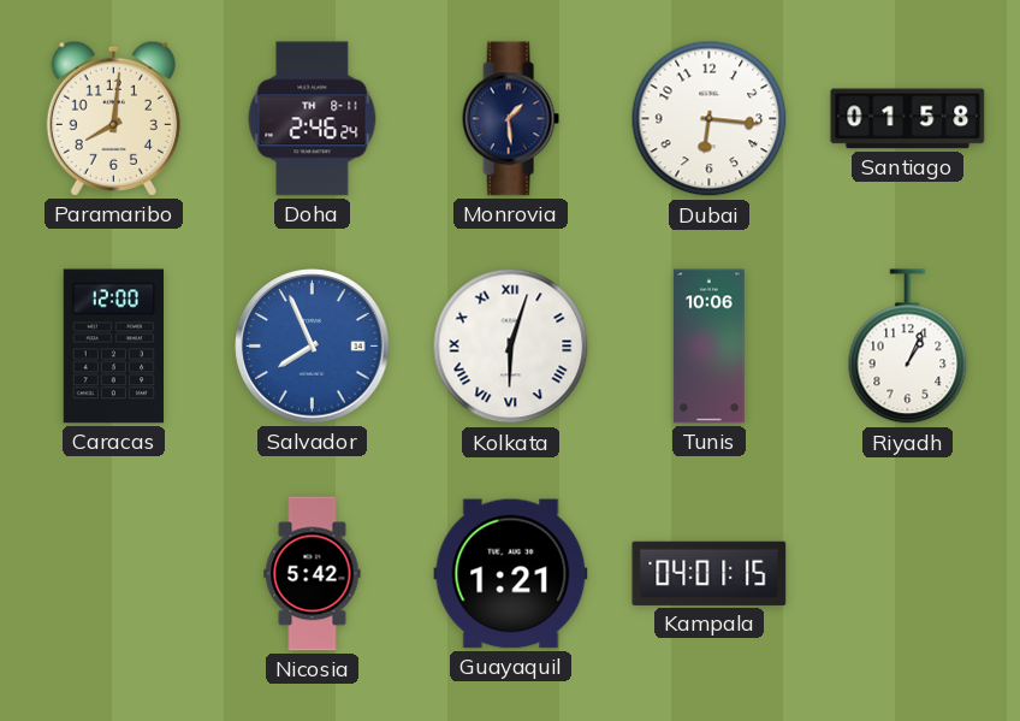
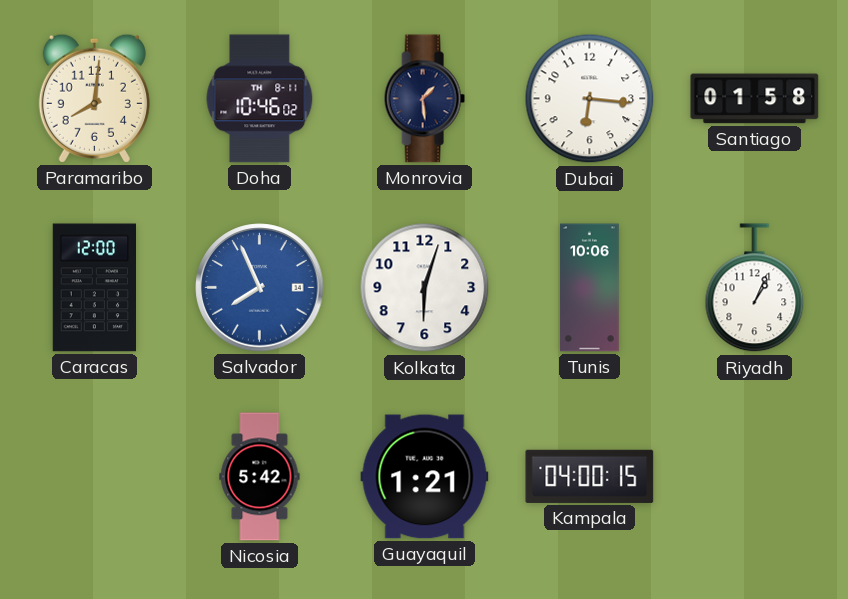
Doha: 2:46 -> 10:46
Kolkata numerals: Roman -> Arabic
Kampala: 04:01 -> 04:00
